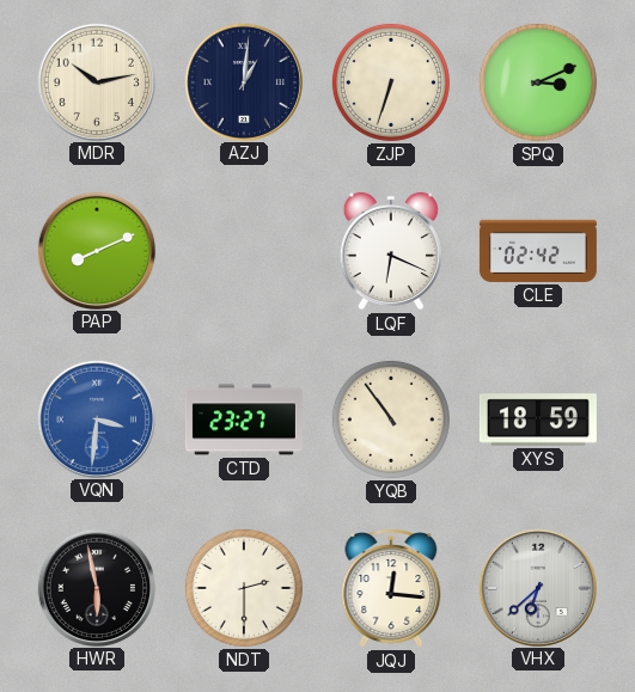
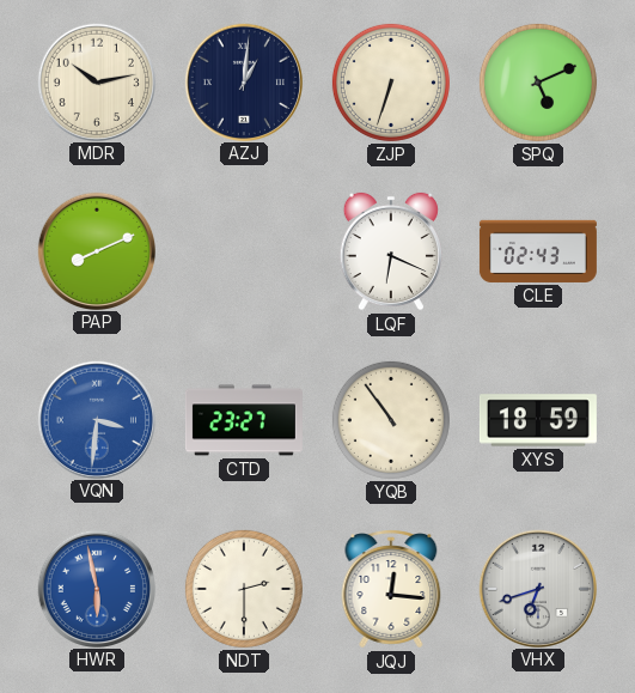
SPQ: 3:11 -> 5:11
CLE: 02:42 -> 02:43
HWR dial: black -> blue
VHX: 6:38 -> 6:42
